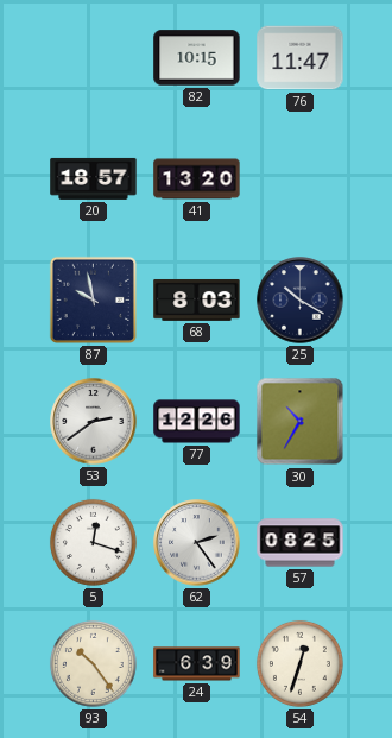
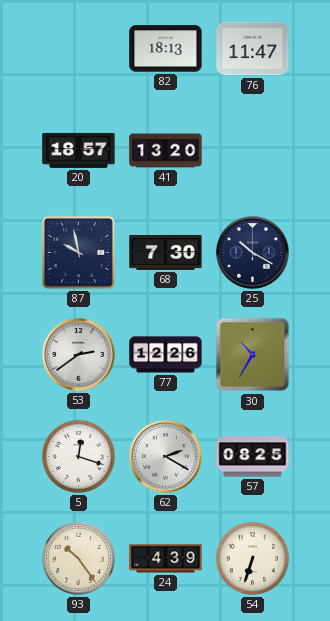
82: 10:15 -> 18:13
68: 8:03 -> 7:30
62: 2:24 -> 2:20
24: 6:39 -> 4:39
54: 12:33 -> 6:33
